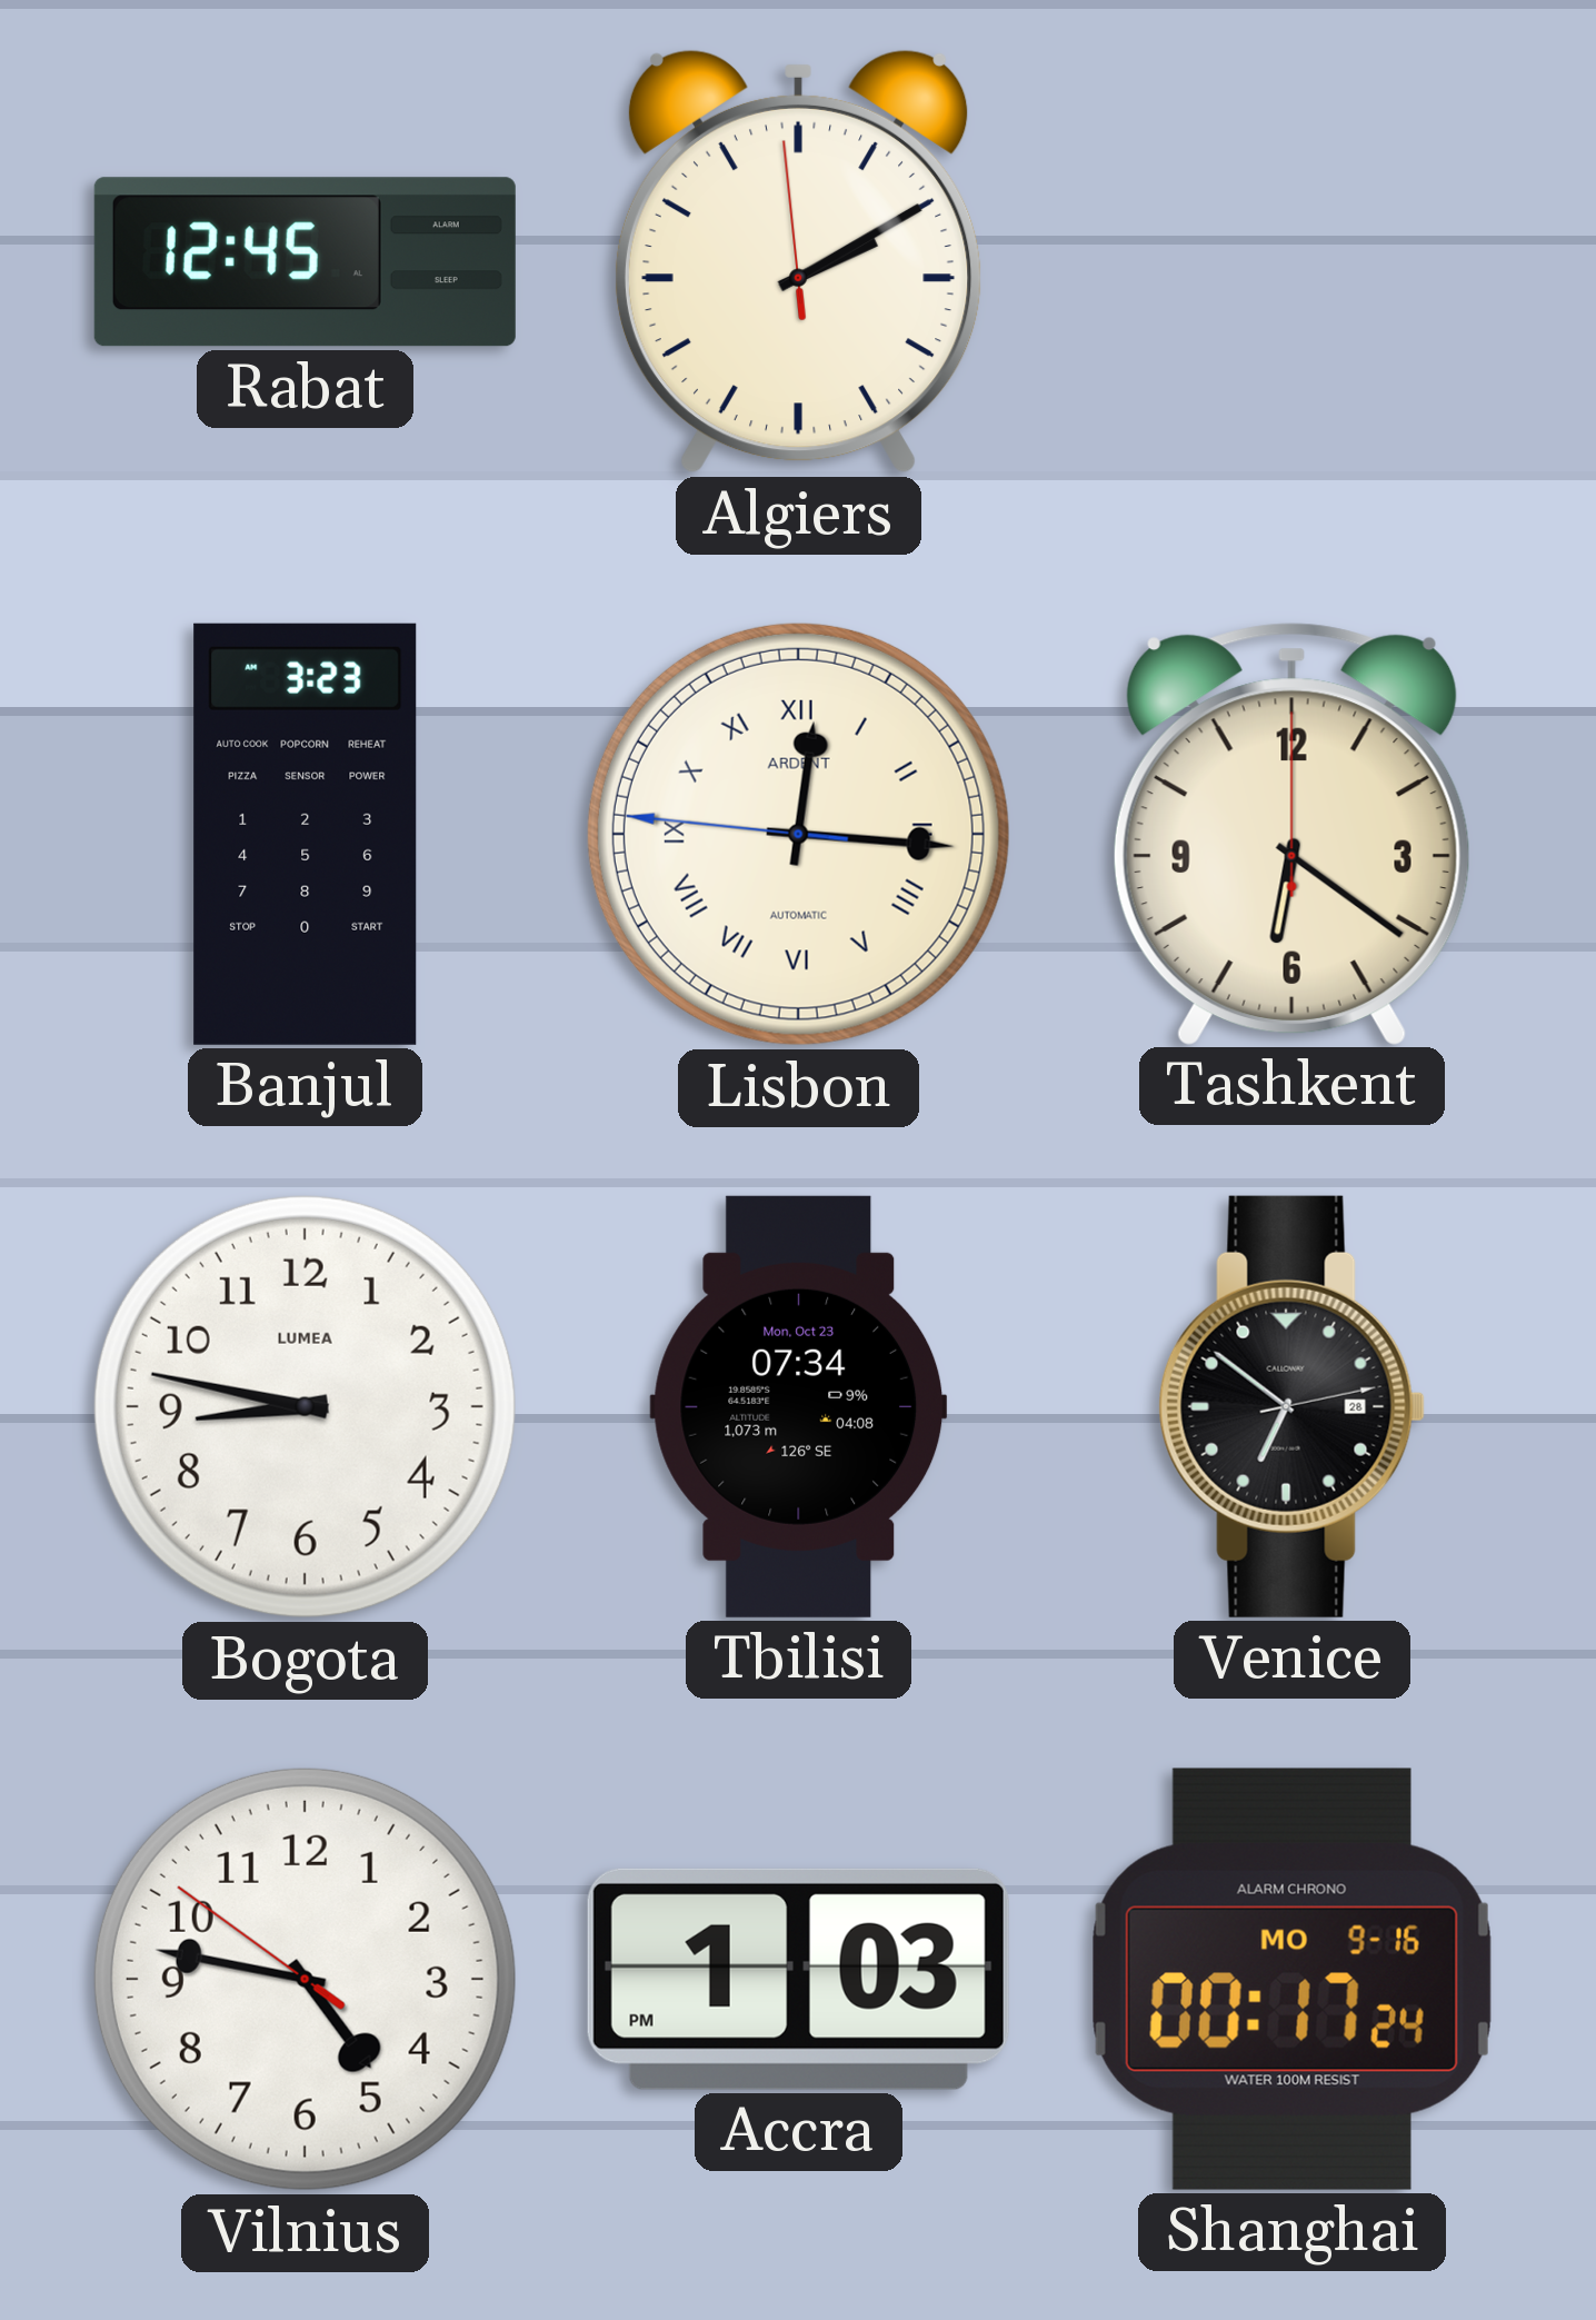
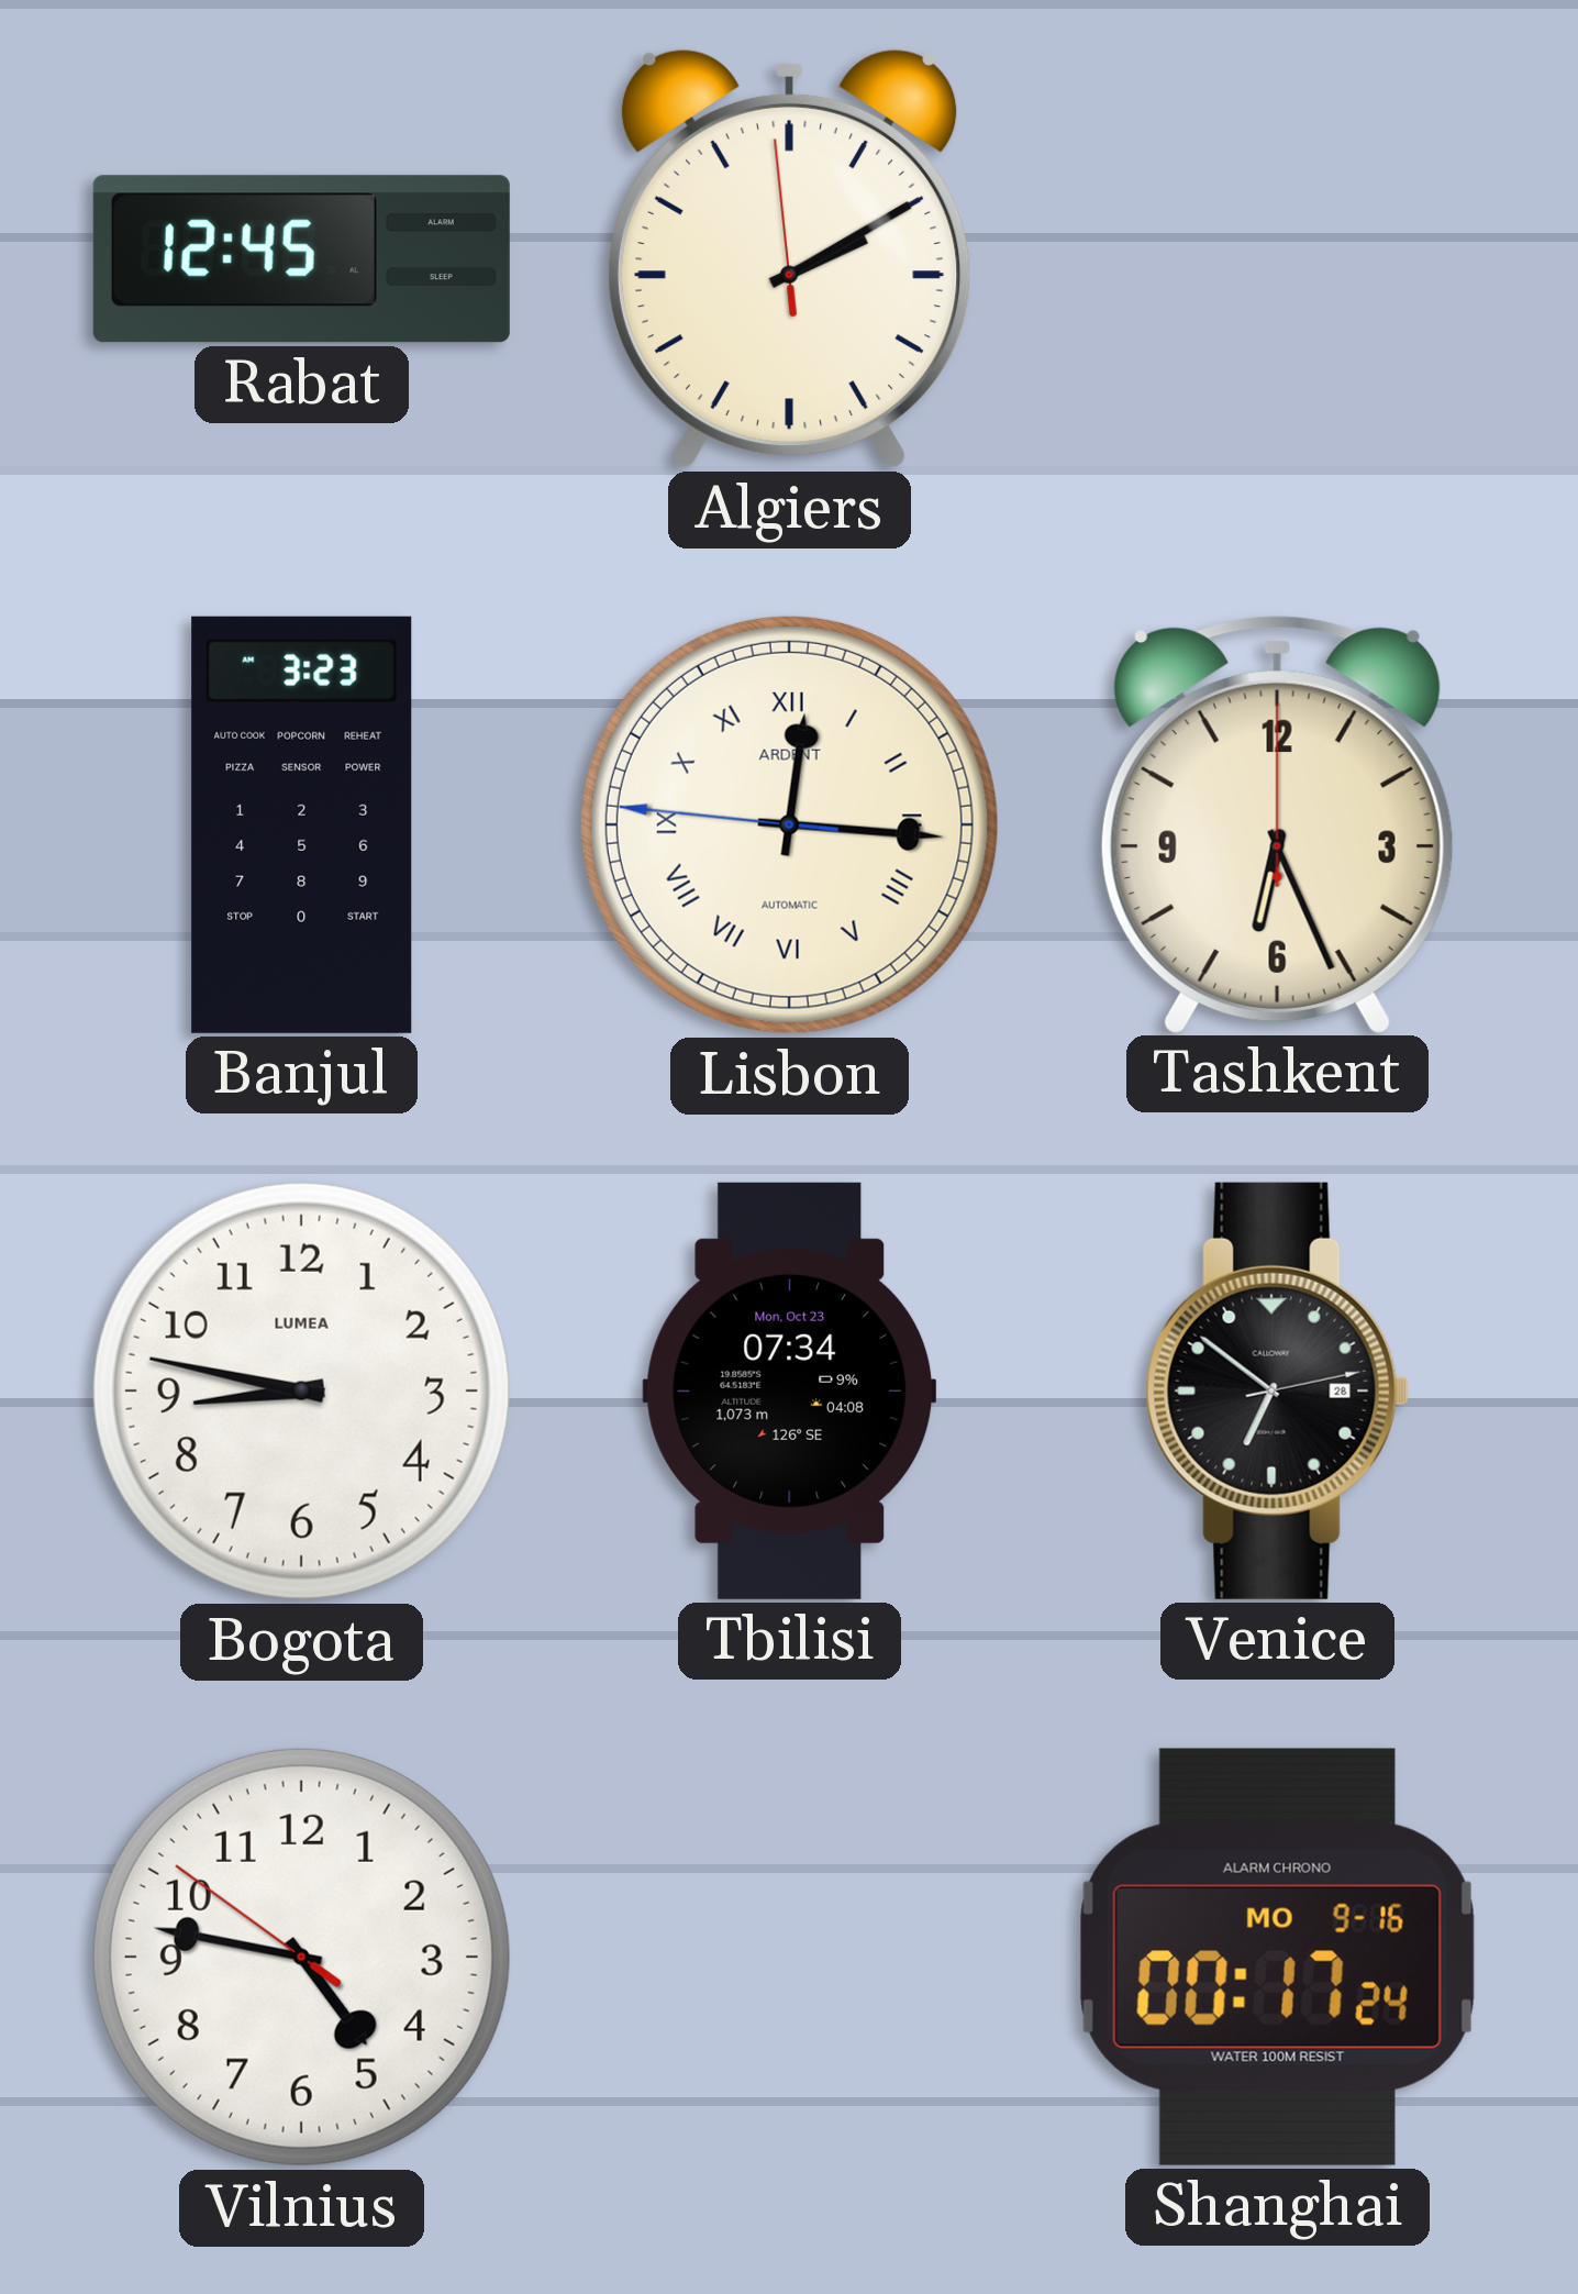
Tashkent: 6:21 -> 6:26
Accra: 1:03 -> none
